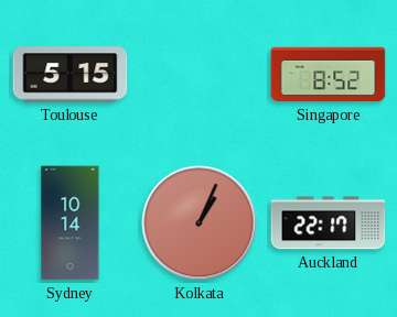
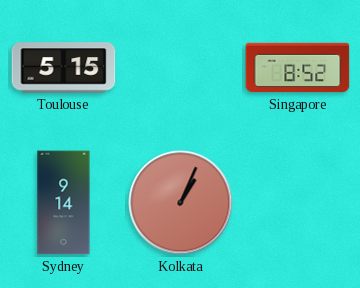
Sydney: 10:14 -> 9:14
Auckland: 22:17 -> none
